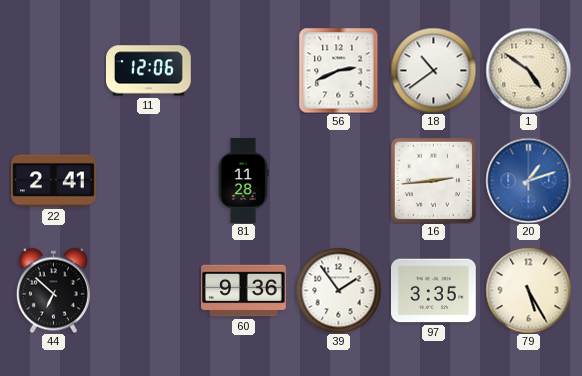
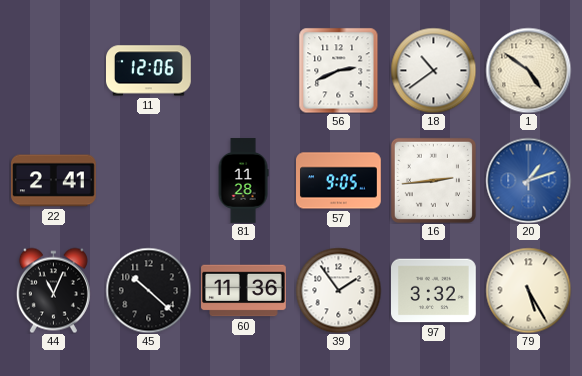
57: none -> 9:05
44: 6:52 -> 11:04
45: none -> 10:22
60: 9:36 -> 11:36
97: 3:35 -> 3:32
